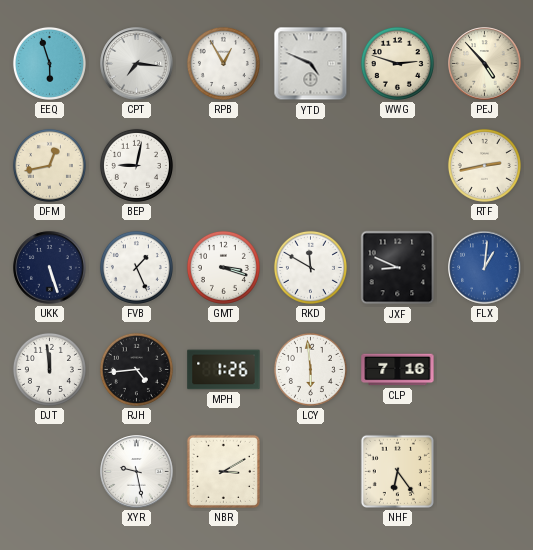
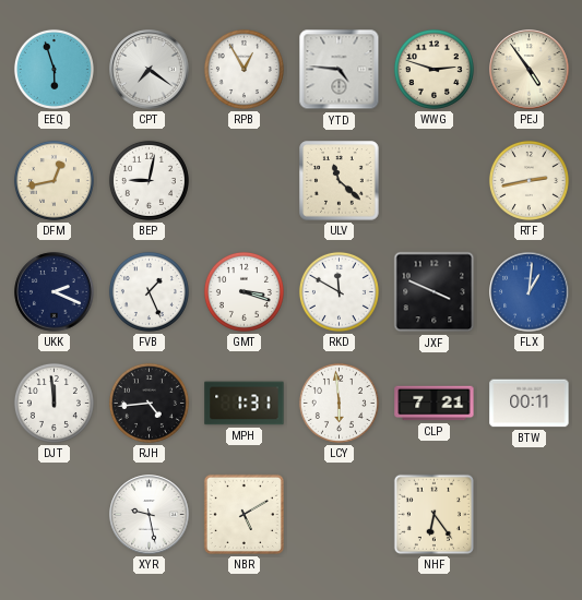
CPT: 7:16 -> 7:21
YTD: 4:49 -> 4:46
PEJ: 4:53 -> 4:54
ULV: none -> 11:22
UKK: 5:27 -> 2:19
JXF: 8:49 -> 3:49
MPH: 1:26 -> 1:31
CLP: 7:16 -> 7:21
BTW: none -> 00:11
NBR: 3:10 -> 5:10
